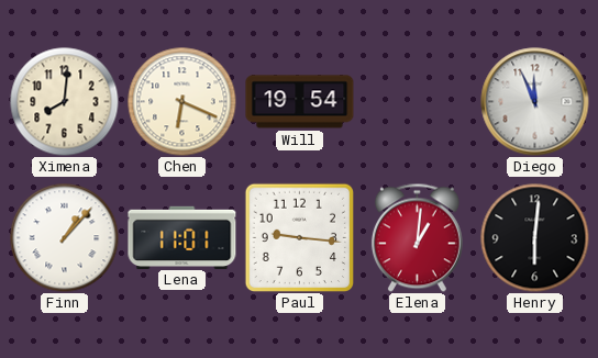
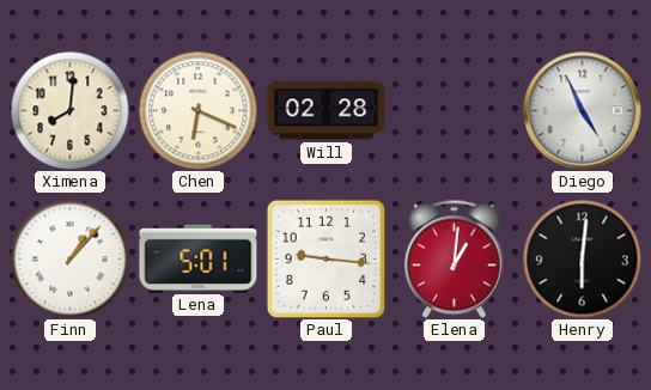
Will: 19:54 -> 02:28
Diego: 11:56 -> 4:56
Lena: 11:01 -> 5:01
